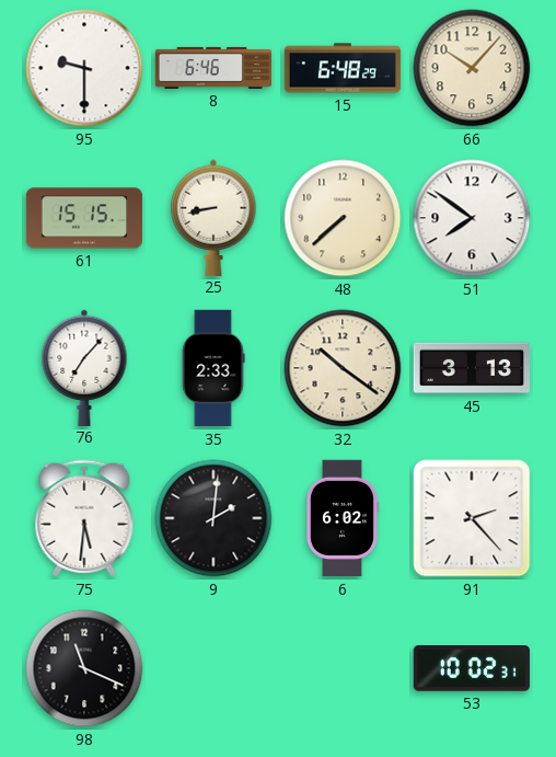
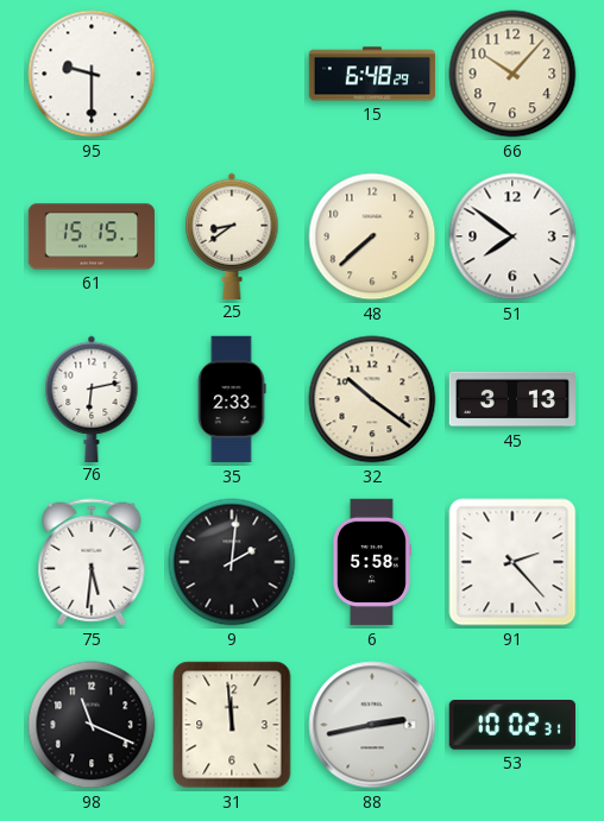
8: 6:46 -> none
25: 8:43 -> 8:39
76: 7:07 -> 6:13
6: 6:02 -> 5:58
31: none -> 11:59
88: none -> 2:43
